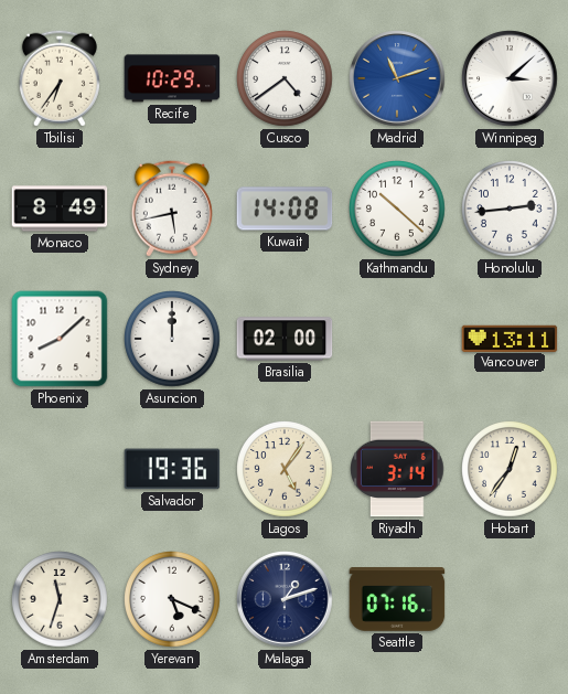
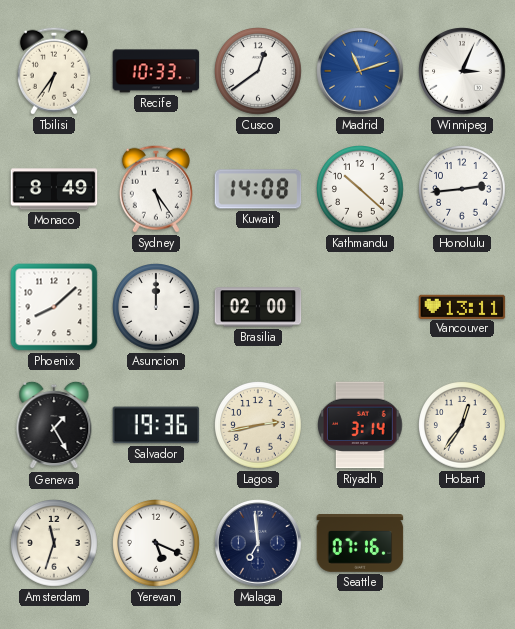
Recife: 10:29 -> 10:33
Cusco: 4:39 -> 12:39
Winnipeg: 3:08 -> 3:04
Sydney: 5:43 -> 5:24
Geneva: none -> 1:25
Lagos: 5:06 -> 2:43
Malaga: 1:12 -> 6:59
